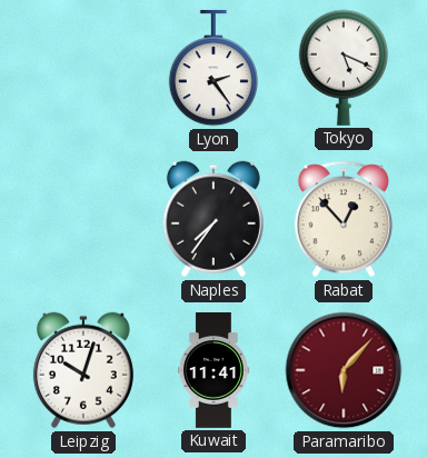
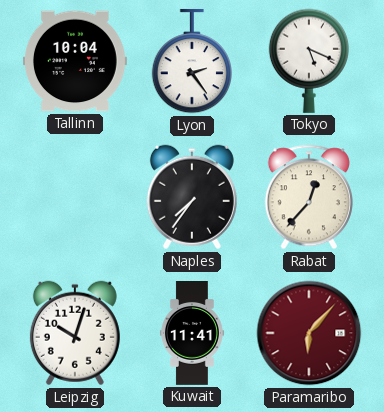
Tallinn: none -> 10:04
Rabat: 12:53 -> 12:37
